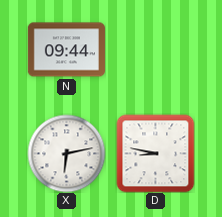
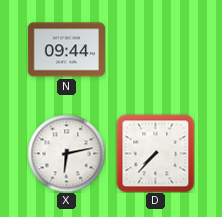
D: 8:47 -> 7:37
